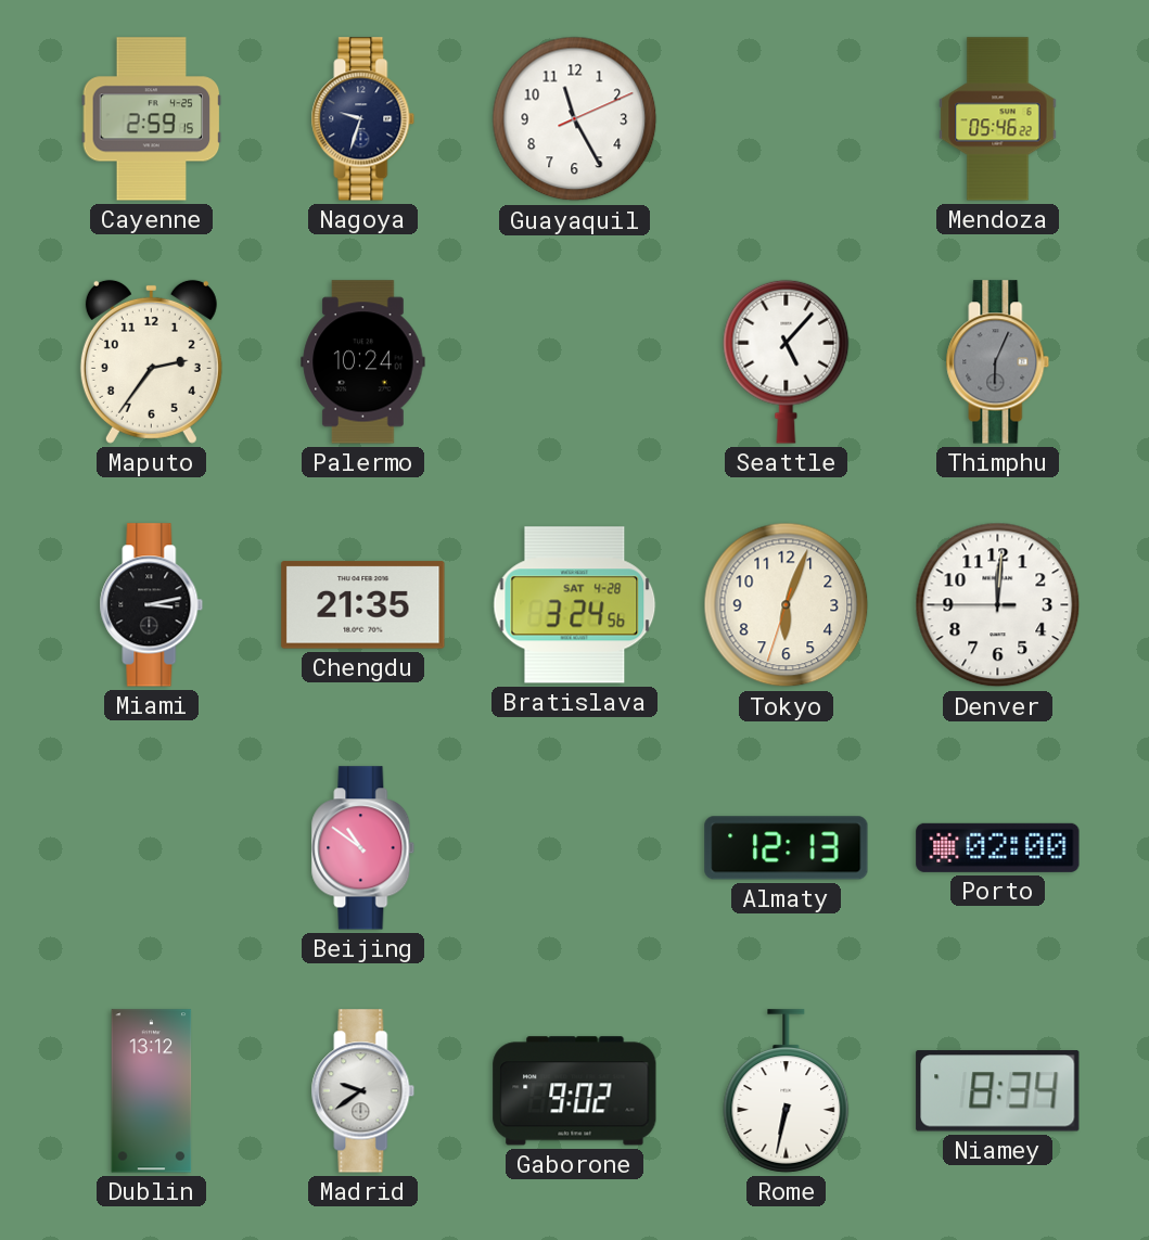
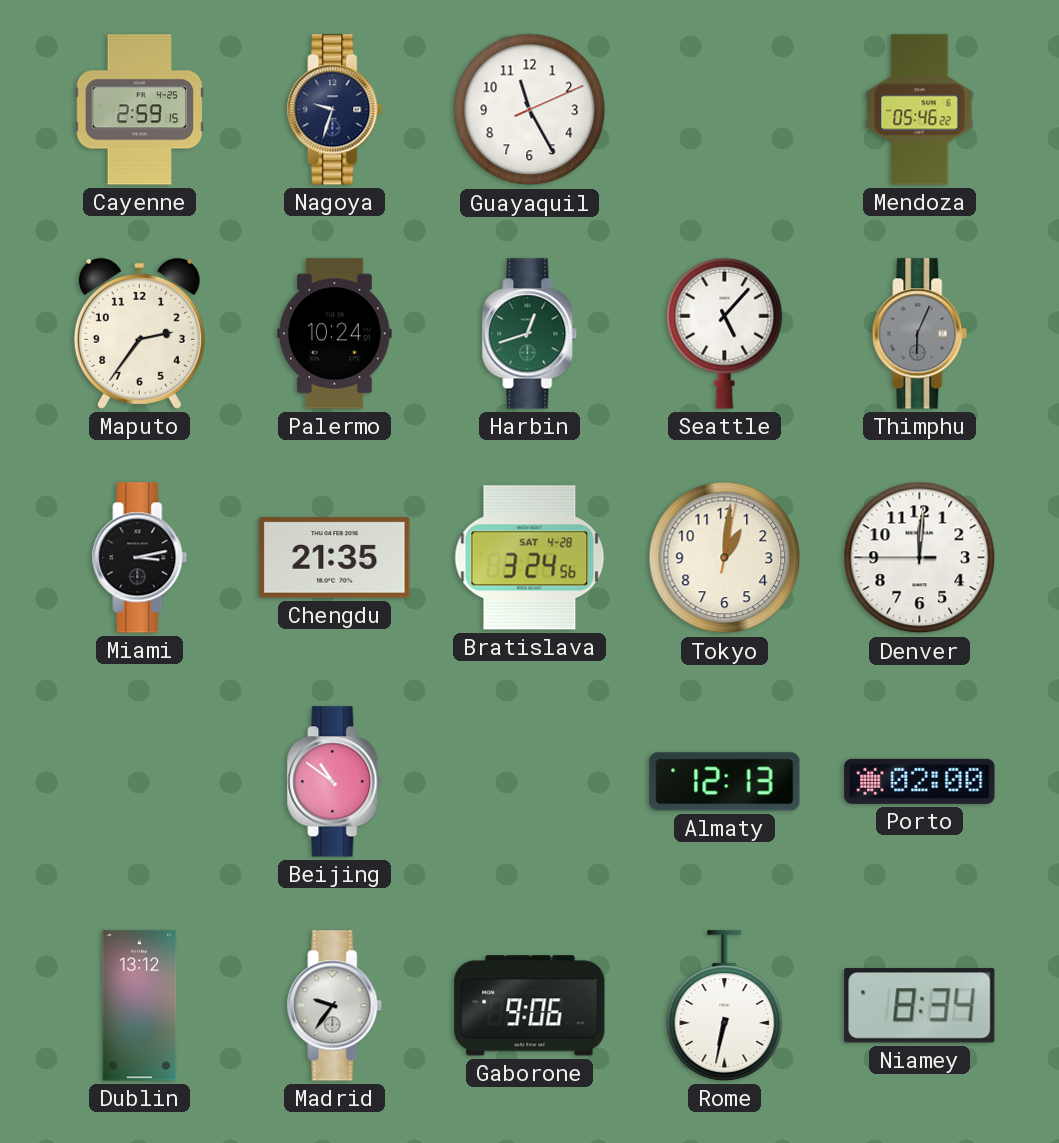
Harbin: none -> 12:42
Tokyo: 6:03 -> 1:01
Madrid: 9:39 -> 9:36
Gaborone: 9:02 -> 9:06
